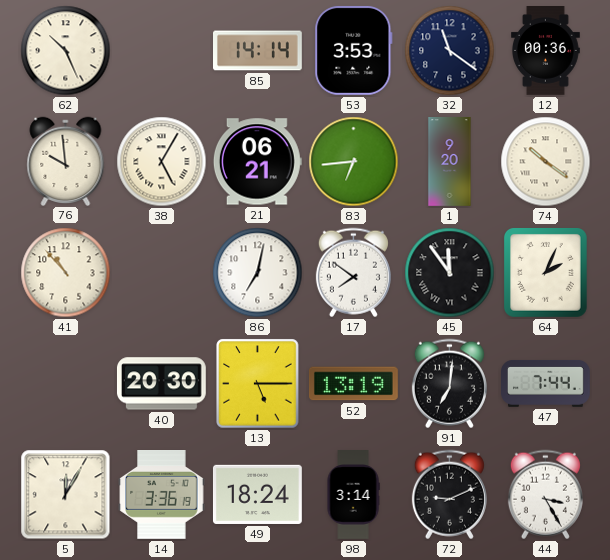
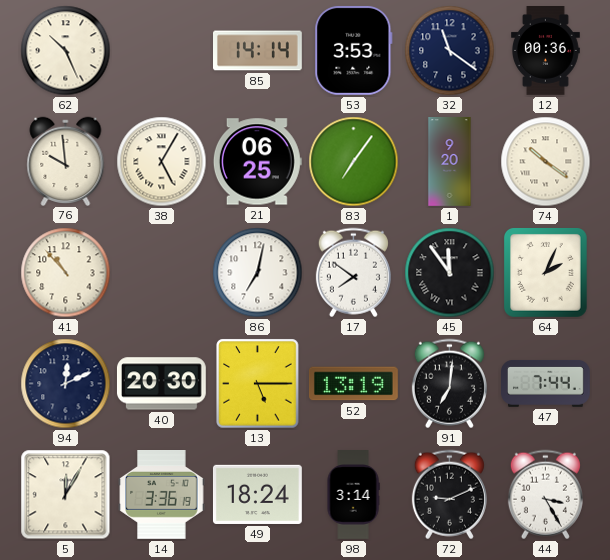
21: 06:21 -> 06:25
83: 6:44 -> 7:06
94: none -> 12:11
